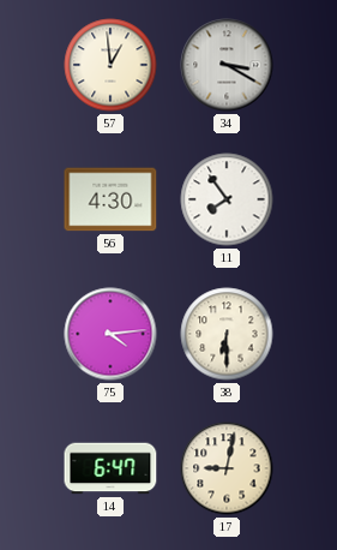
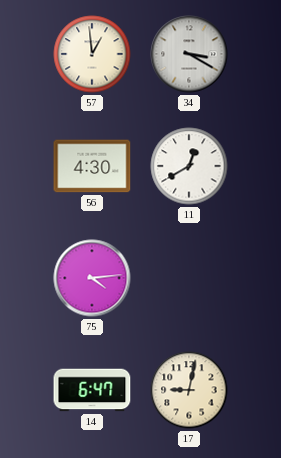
11: 7:54 -> 12:40
38: 6:30 -> none
